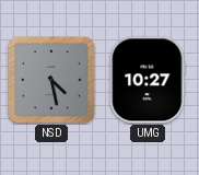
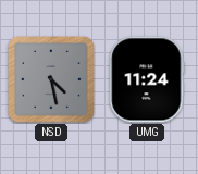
UMG: 10:27 -> 11:24
